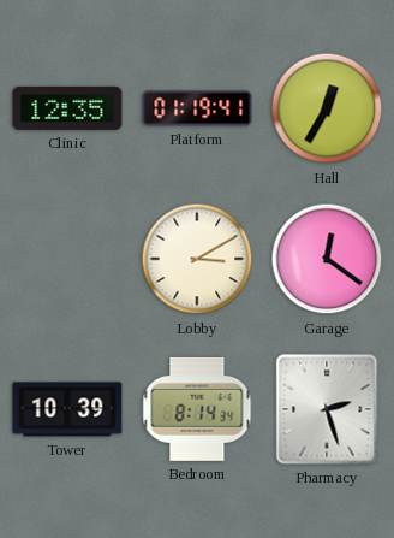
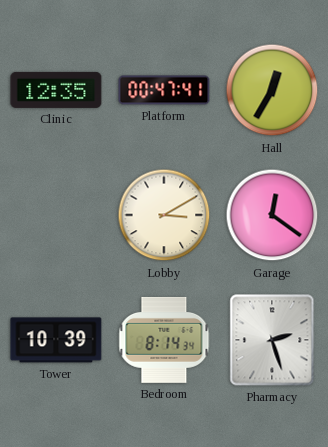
Platform: 01:19 -> 00:47
